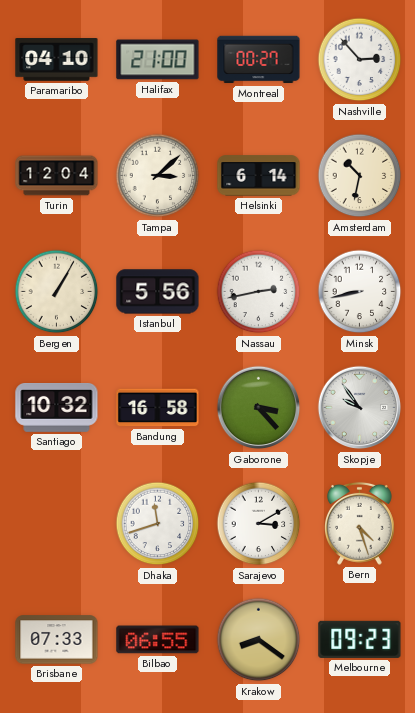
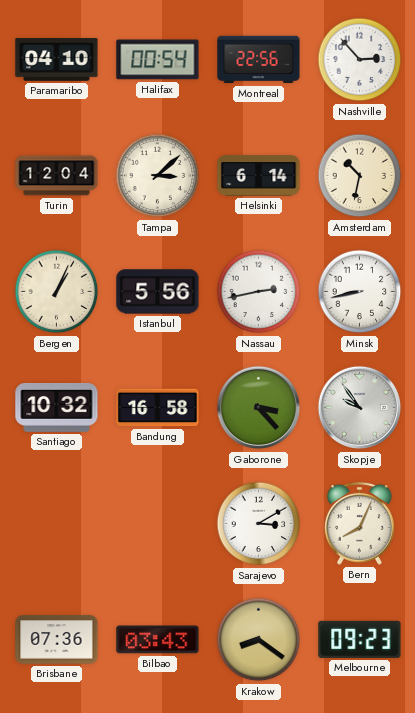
Halifax: 21:00 -> 00:54
Montreal: 00:27 -> 22:56
Bergen: 1:05 -> 1:04
Dhaka: 11:42 -> none
Bern: 4:27 -> 8:04
Brisbane: 07:33 -> 07:36
Bilbao: 06:55 -> 03:43
